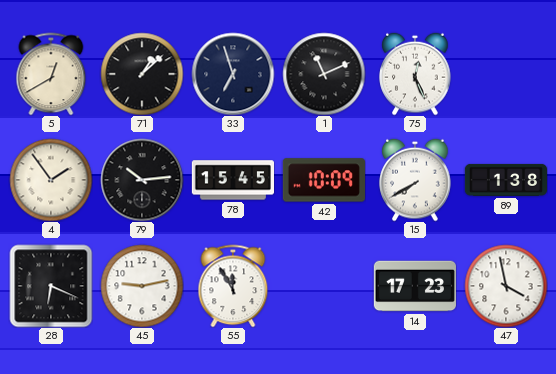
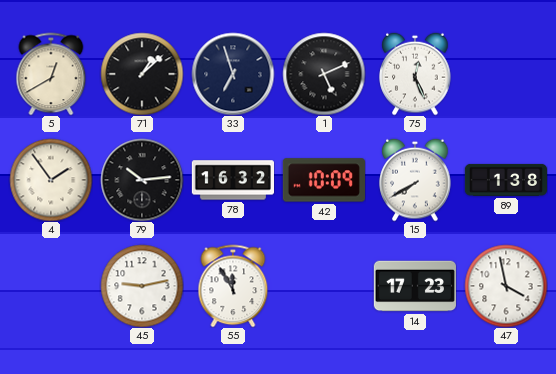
1: 11:11 -> 5:11
78: 15:45 -> 16:32
28: 6:19 -> none
